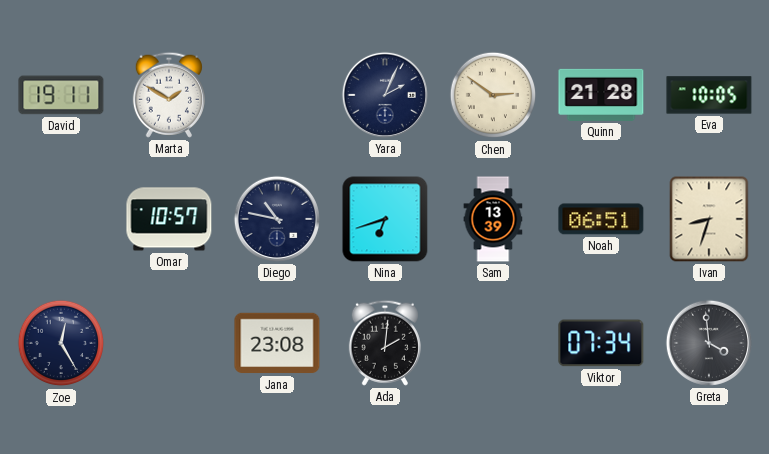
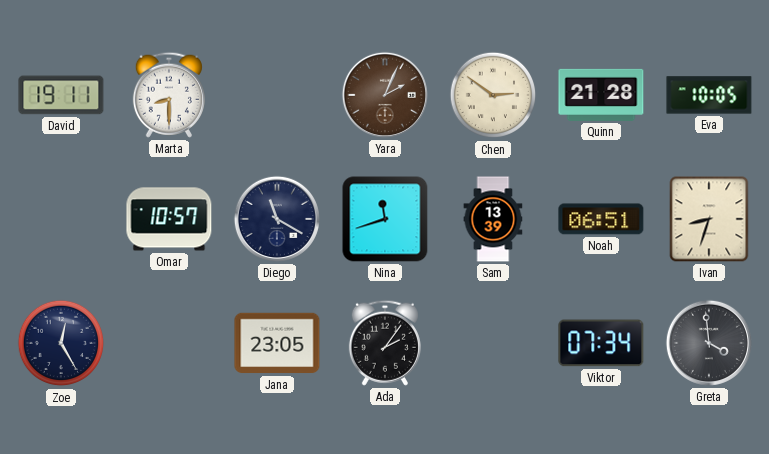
Marta: 1:50 -> 8:30
Yara dial: navy -> brown
Diego: 10:47 -> 11:20
Nina: 6:42 -> 11:42
Jana: 23:08 -> 23:05
Ada: 2:01 -> 2:06
